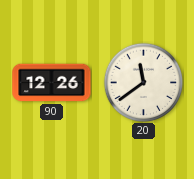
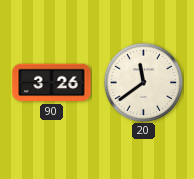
90: 12:26 -> 3:26
